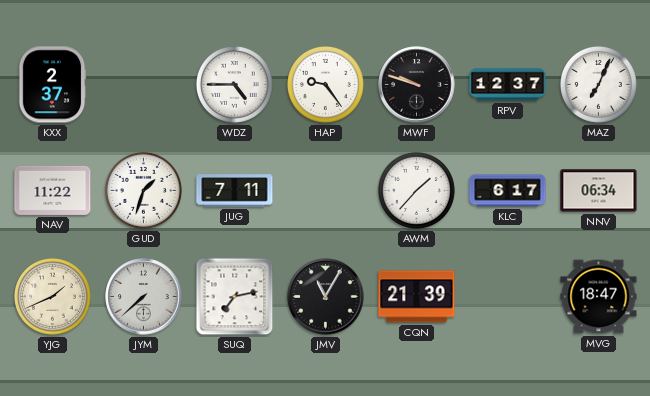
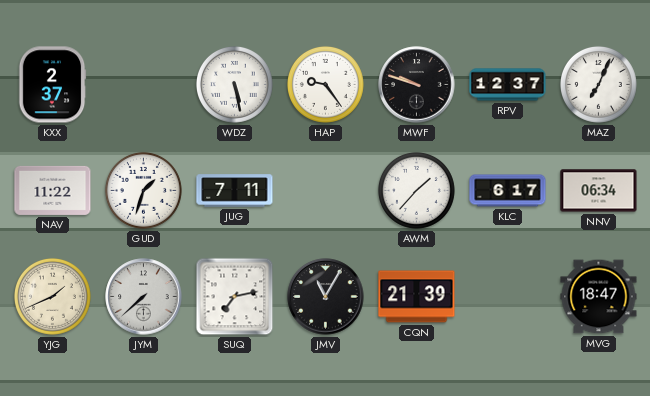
WDZ: 4:45 -> 5:28
